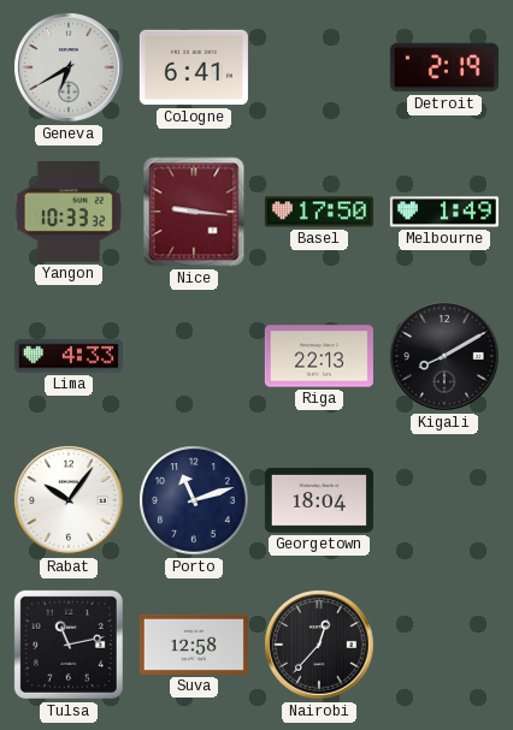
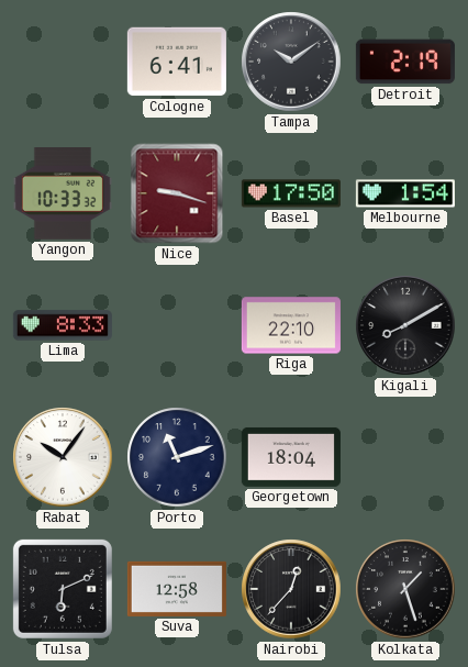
Geneva: 6:40 -> none
Tampa: none -> 10:09
Nice: 9:16 -> 9:18
Melbourne: 1:49 -> 1:54
Lima: 4:33 -> 8:33
Riga: 22:13 -> 22:10
Tulsa: 11:13 -> 6:11
Kolkata: none -> 1:27
